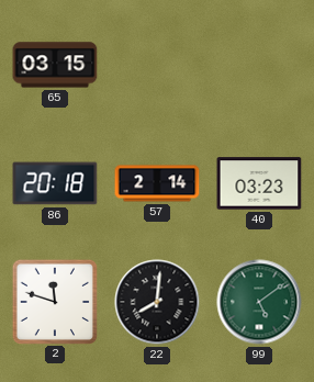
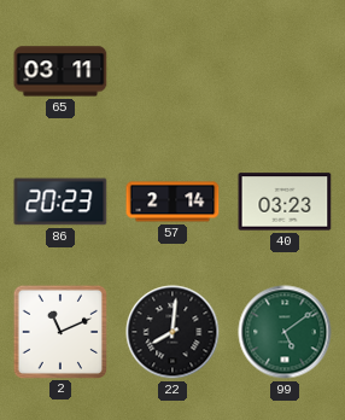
65: 03:15 -> 03:11
86: 20:18 -> 20:23
2: 11:48 -> 11:11
